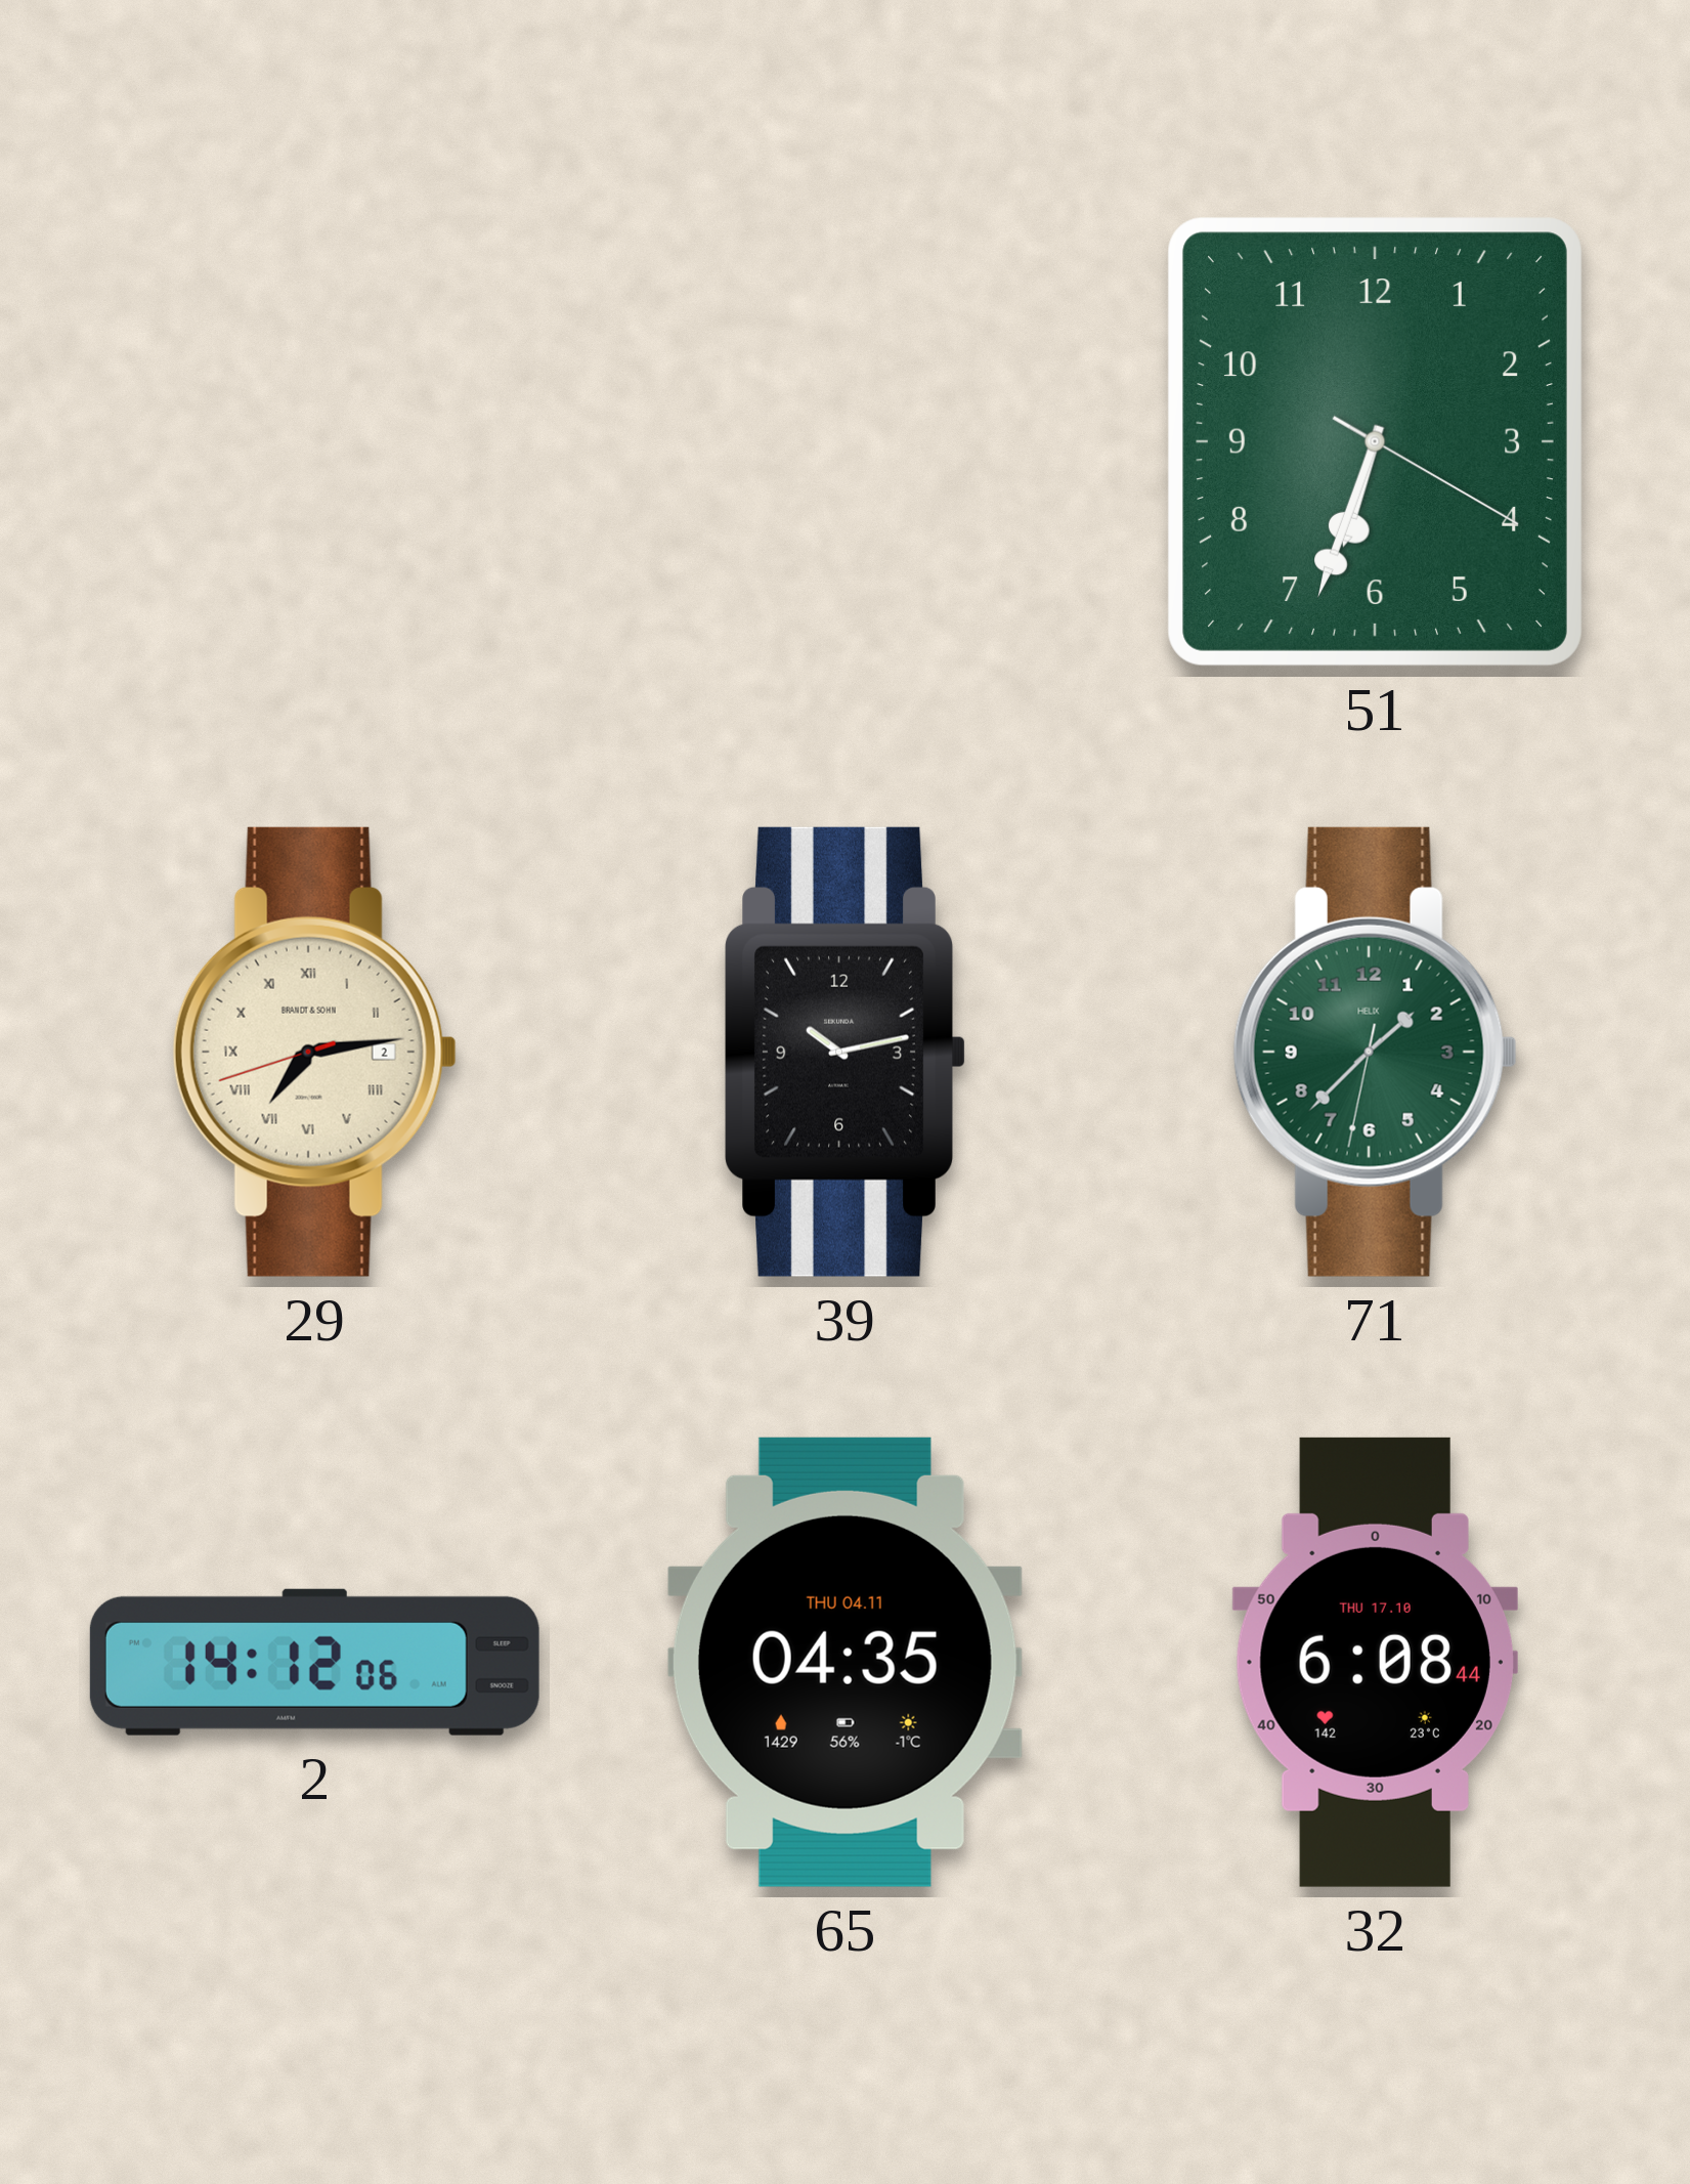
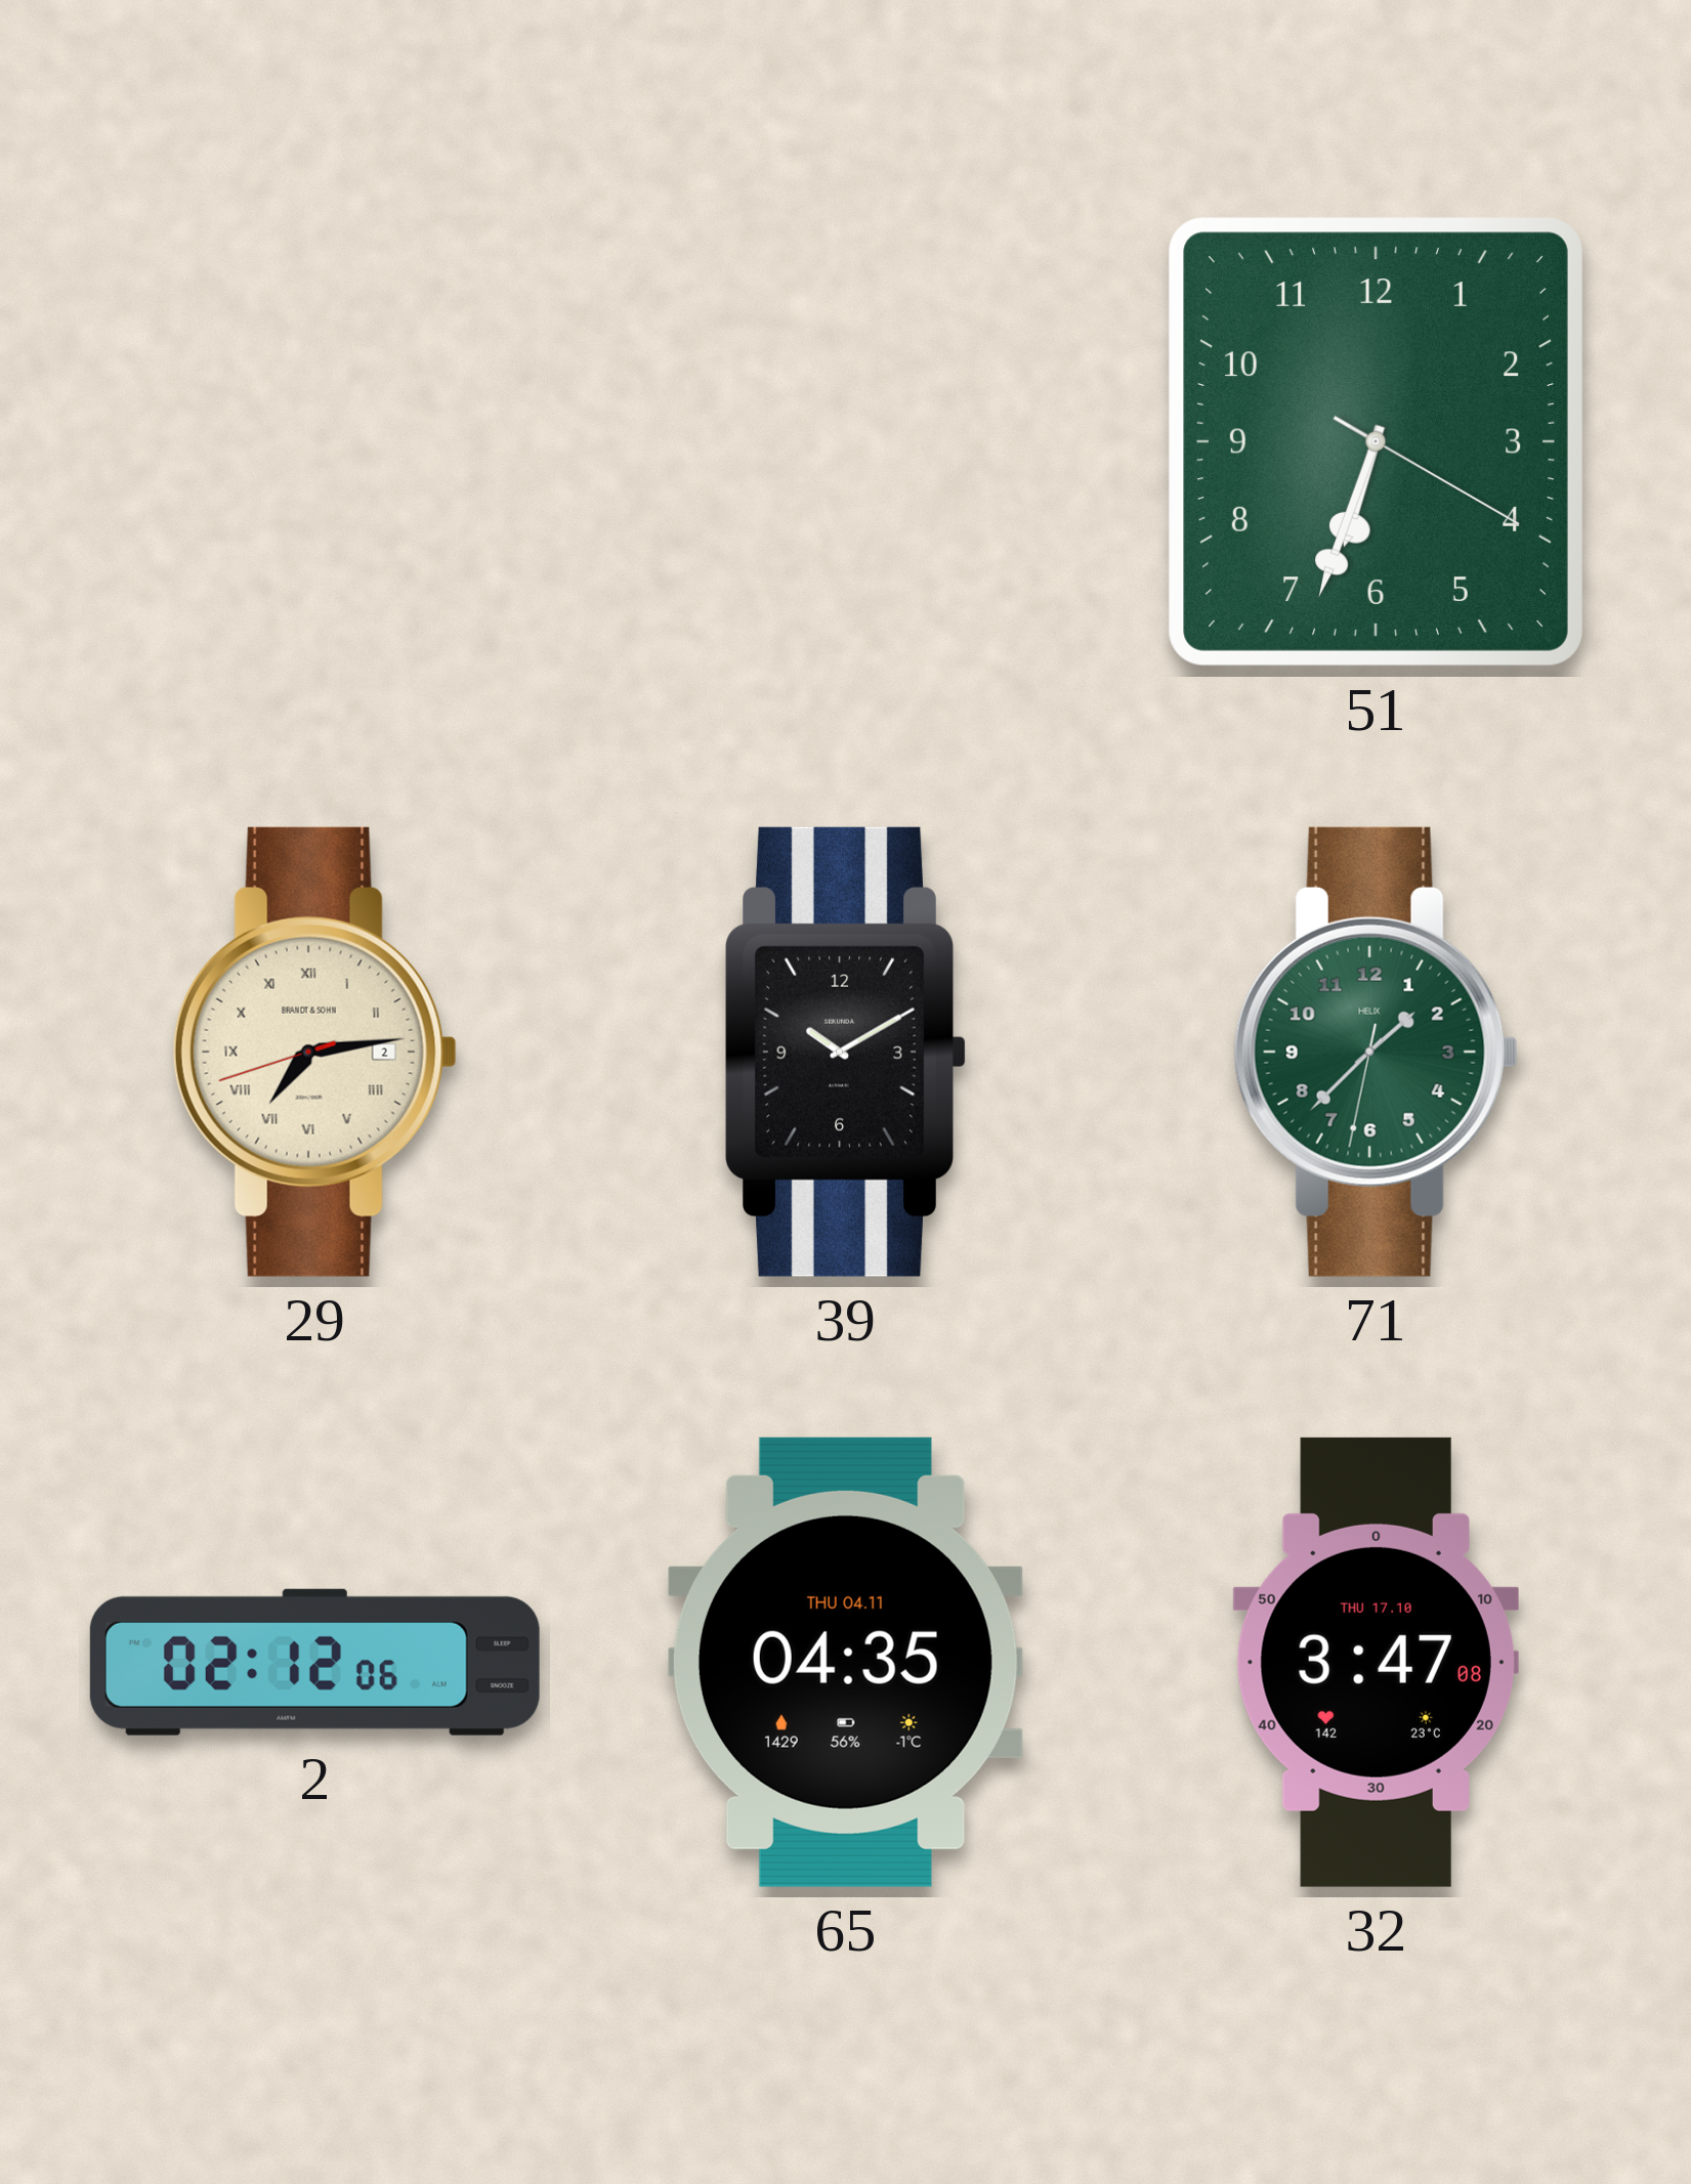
39: 10:13 -> 10:10
2: 14:12 -> 02:12
32: 6:08 -> 3:47
